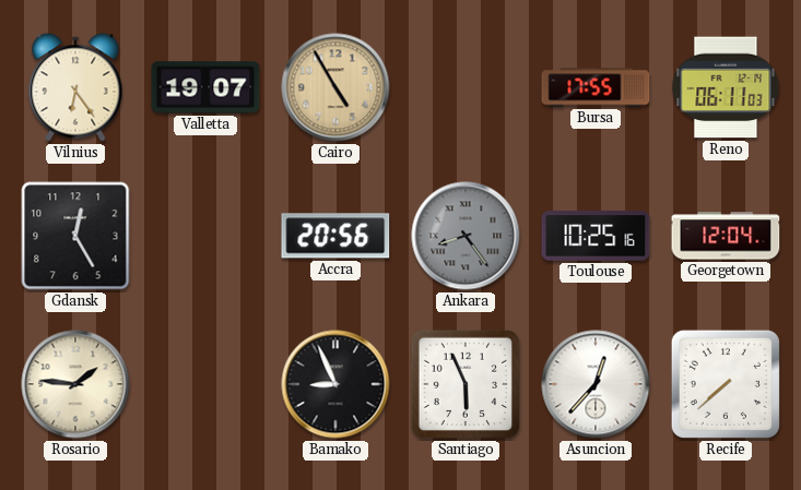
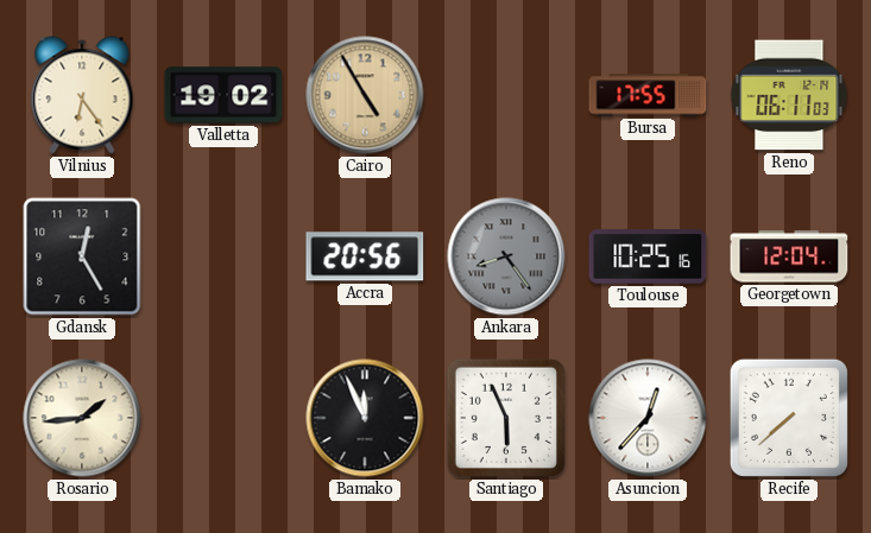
Valletta: 19:07 -> 19:02
Rosario: 1:46 -> 1:44
Bamako: 8:56 -> 11:56
